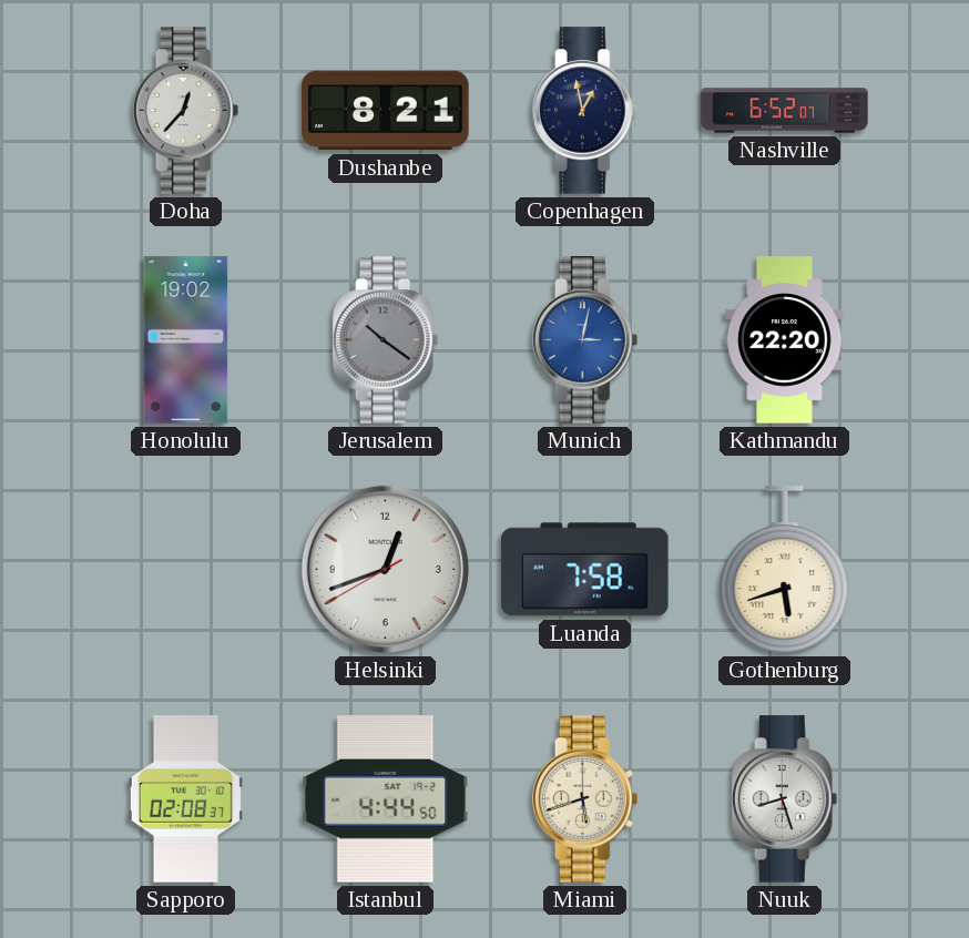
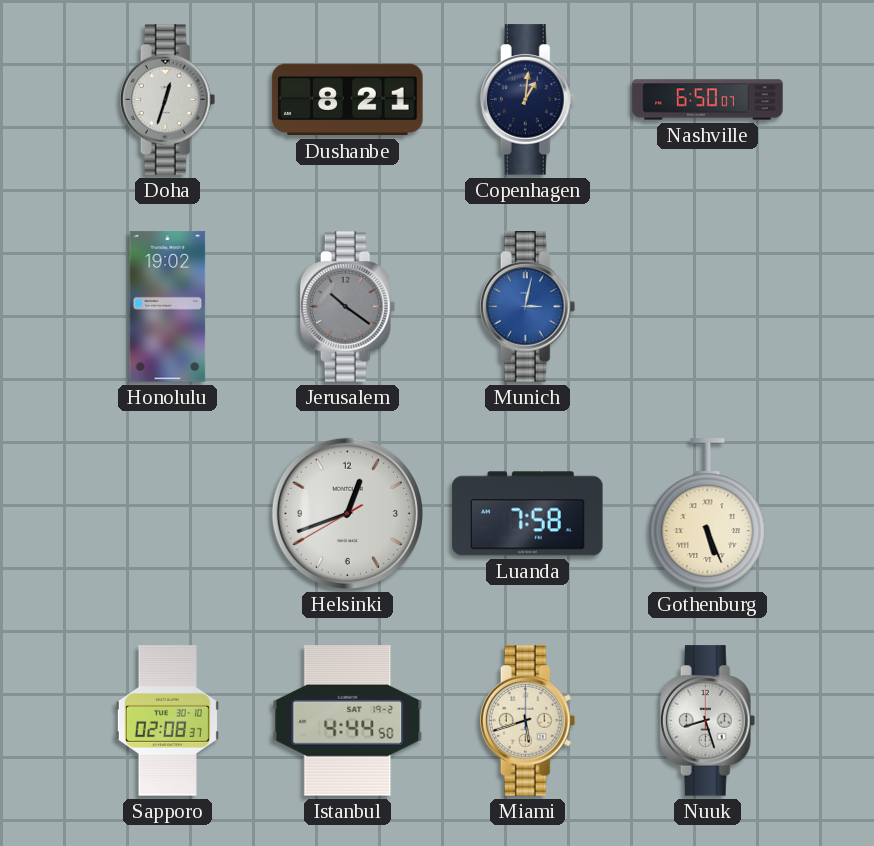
Doha: 12:37 -> 12:33
Copenhagen: 12:58 -> 1:01
Nashville: 6:52 -> 6:50
Kathmandu: 22:20 -> none
Gothenburg: 5:42 -> 5:26
